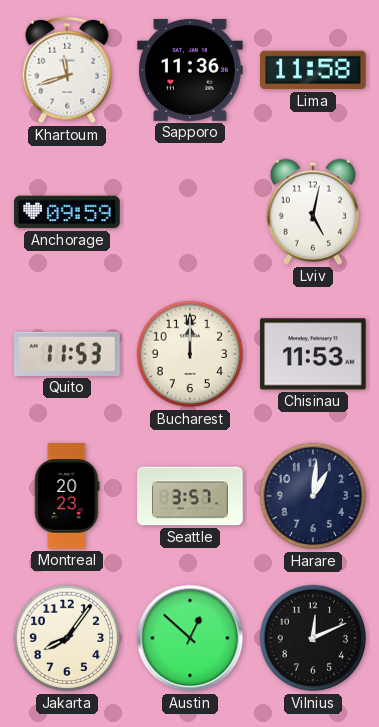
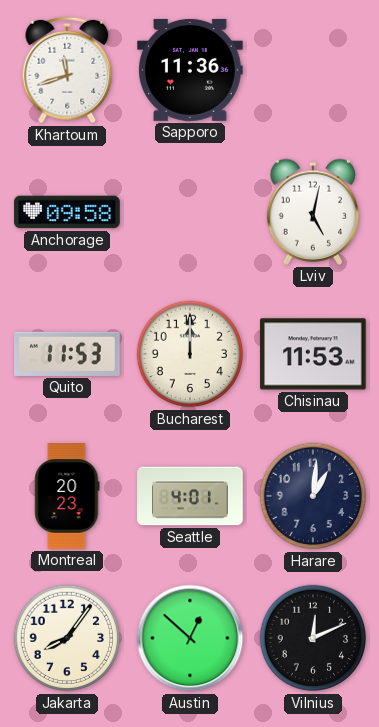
Lima: 11:58 -> none
Anchorage: 09:59 -> 09:58
Seattle: 3:57 -> 4:01
